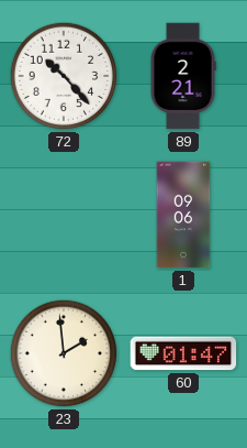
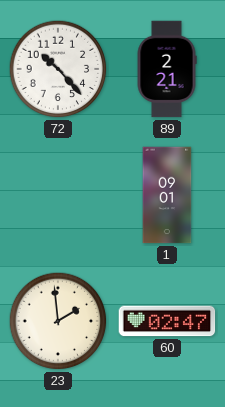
1: 09:06 -> 09:01
60: 01:47 -> 02:47
